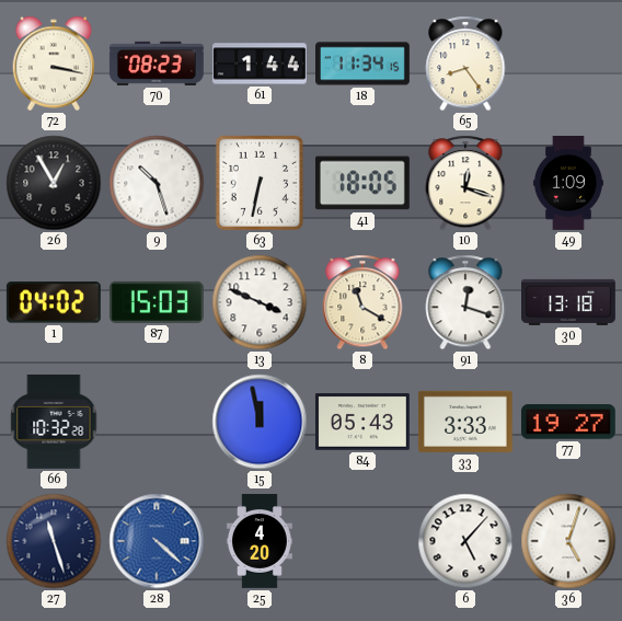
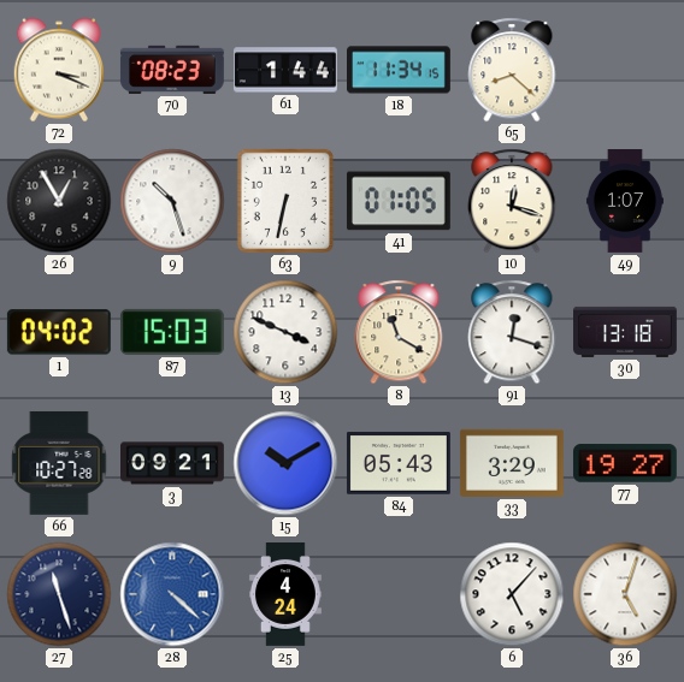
72: 3:17 -> 3:19
65: 8:24 -> 8:22
41: 18:05 -> 01:05
49: 1:09 -> 1:07
66: 10:32 -> 10:27
3: none -> 09:21
15: 11:58 -> 10:10
33: 3:33 -> 3:29
25: 4:20 -> 4:24
